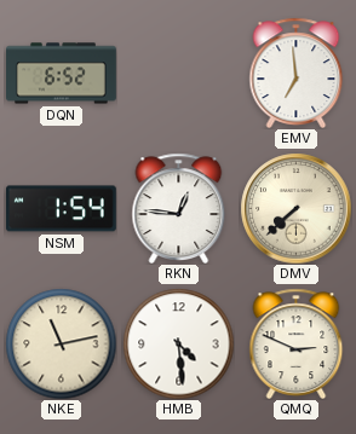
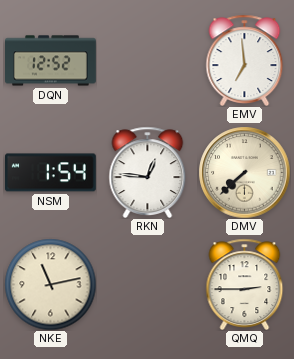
DQN: 6:52 -> 12:52
HMB: 4:29 -> none
QMQ: 2:49 -> 2:45
